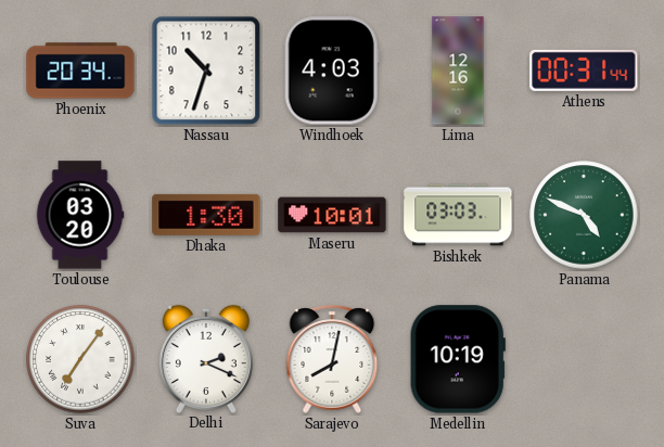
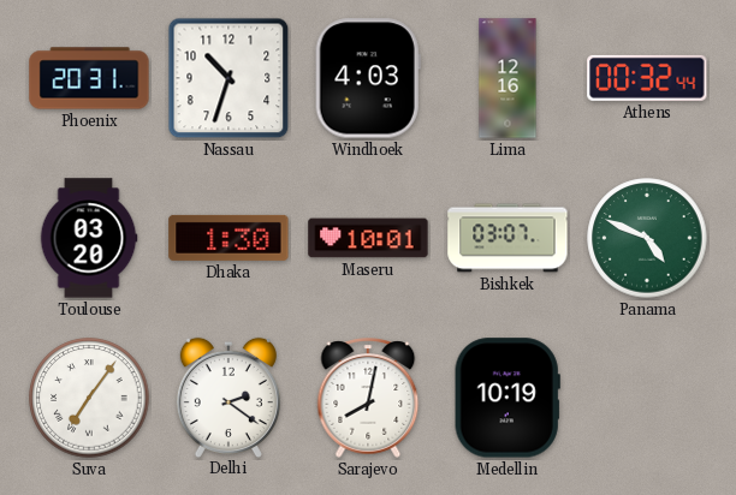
Phoenix: 20:34 -> 20:31
Athens: 00:31 -> 00:32
Bishkek: 03:03 -> 03:07
Delhi: 2:19 -> 2:21
